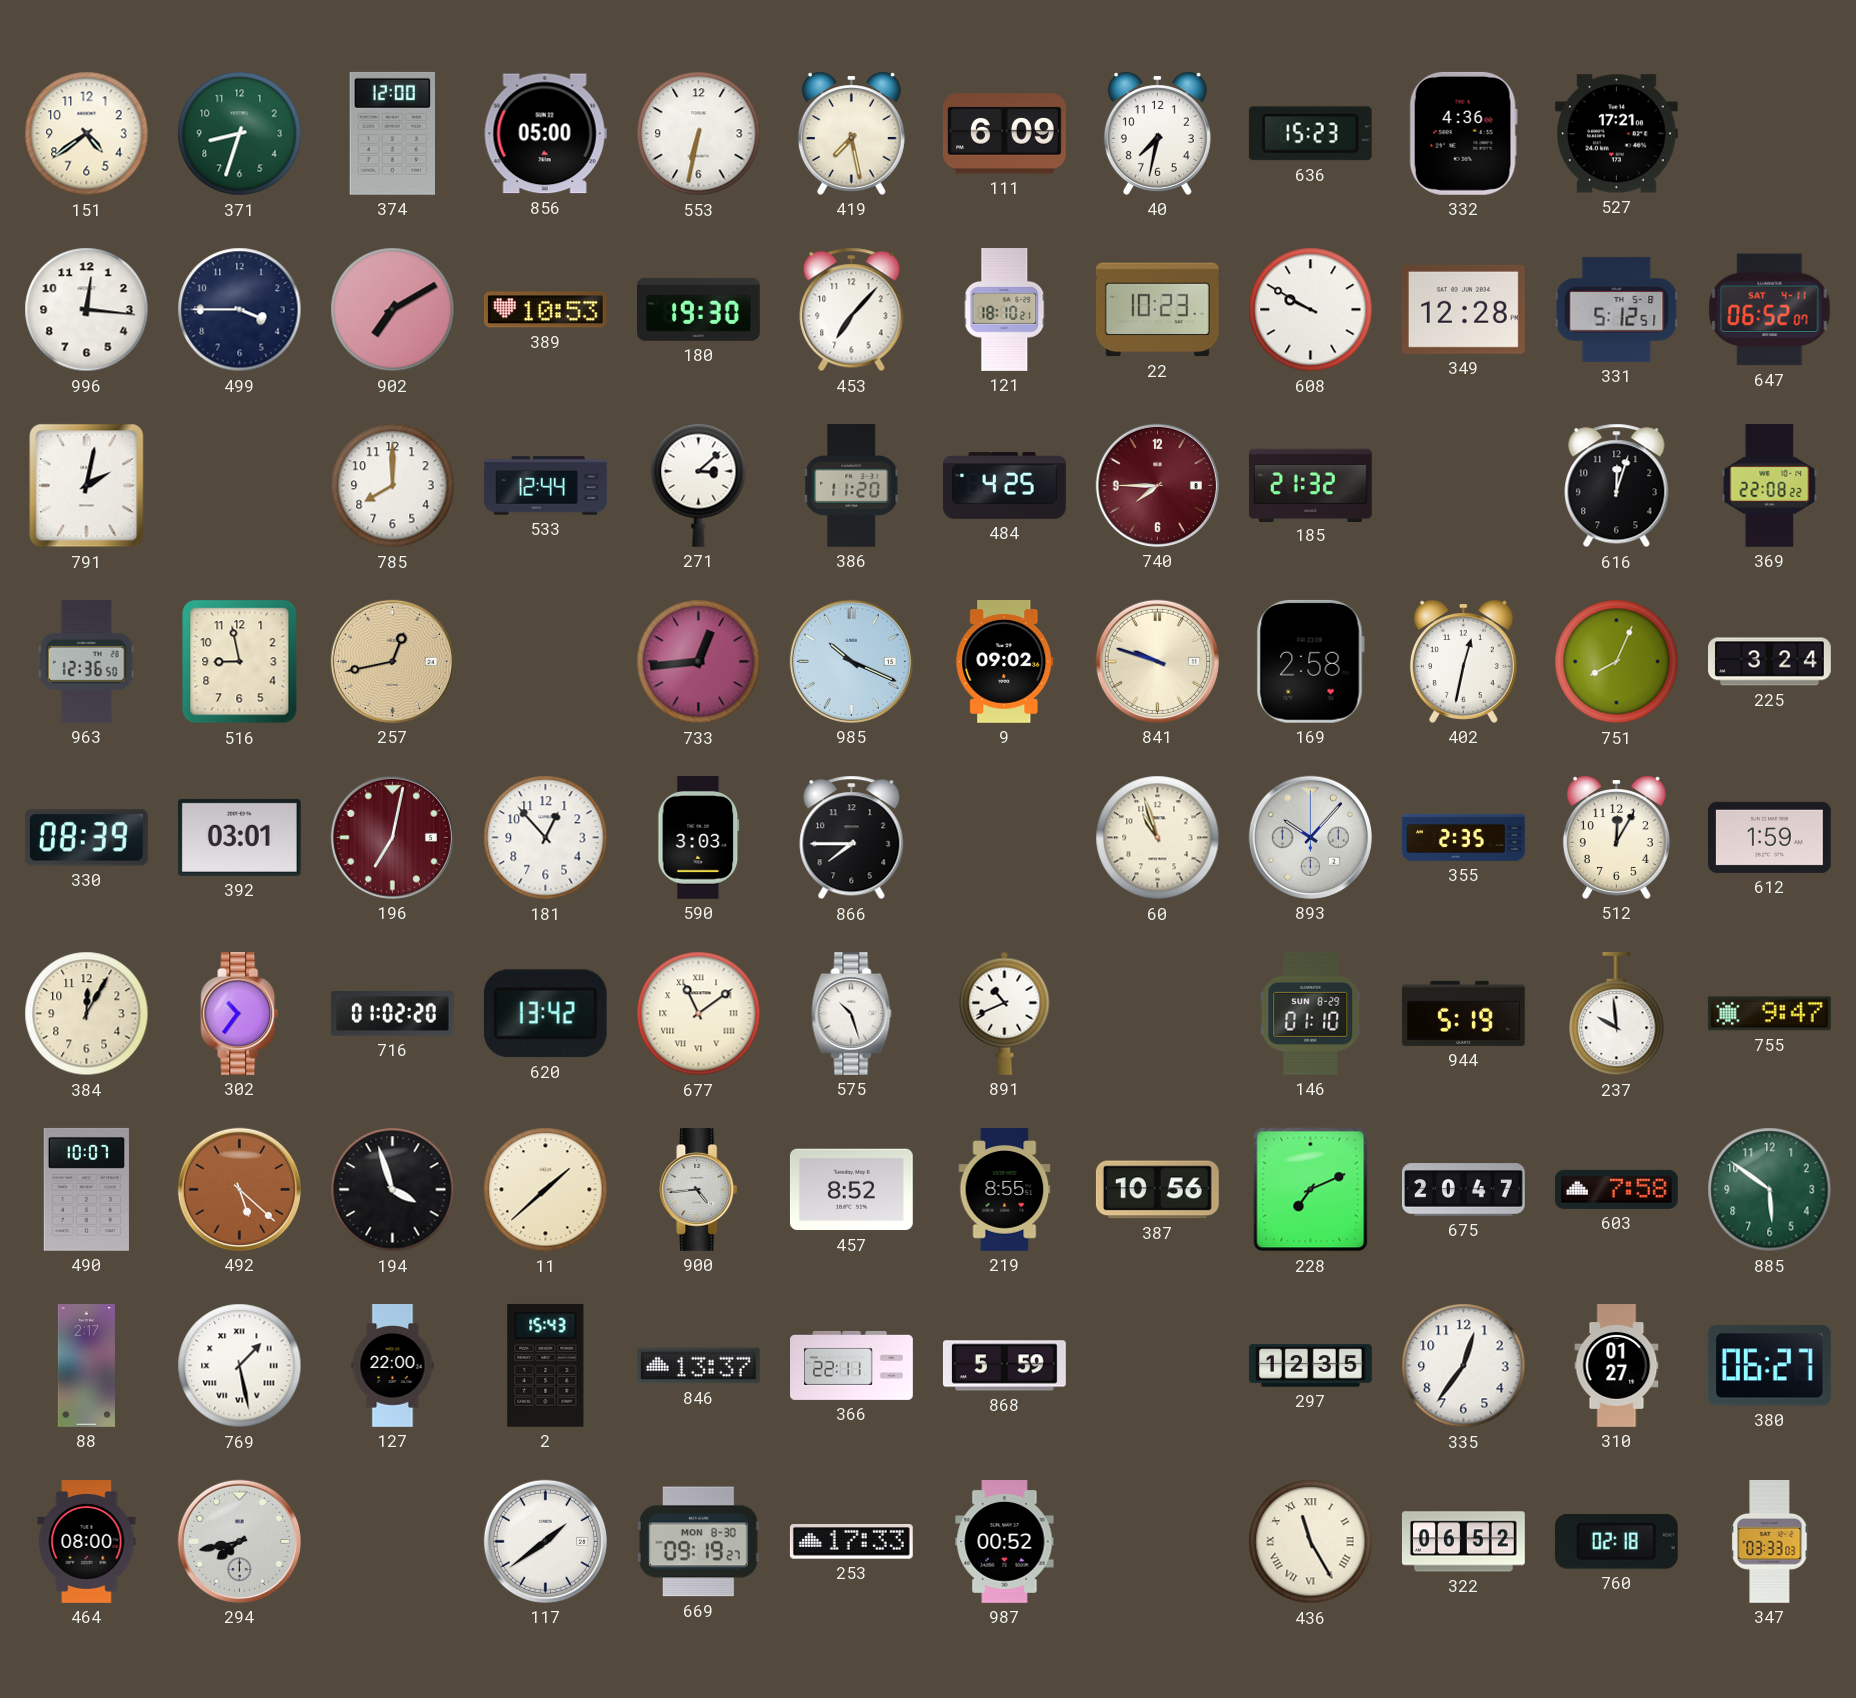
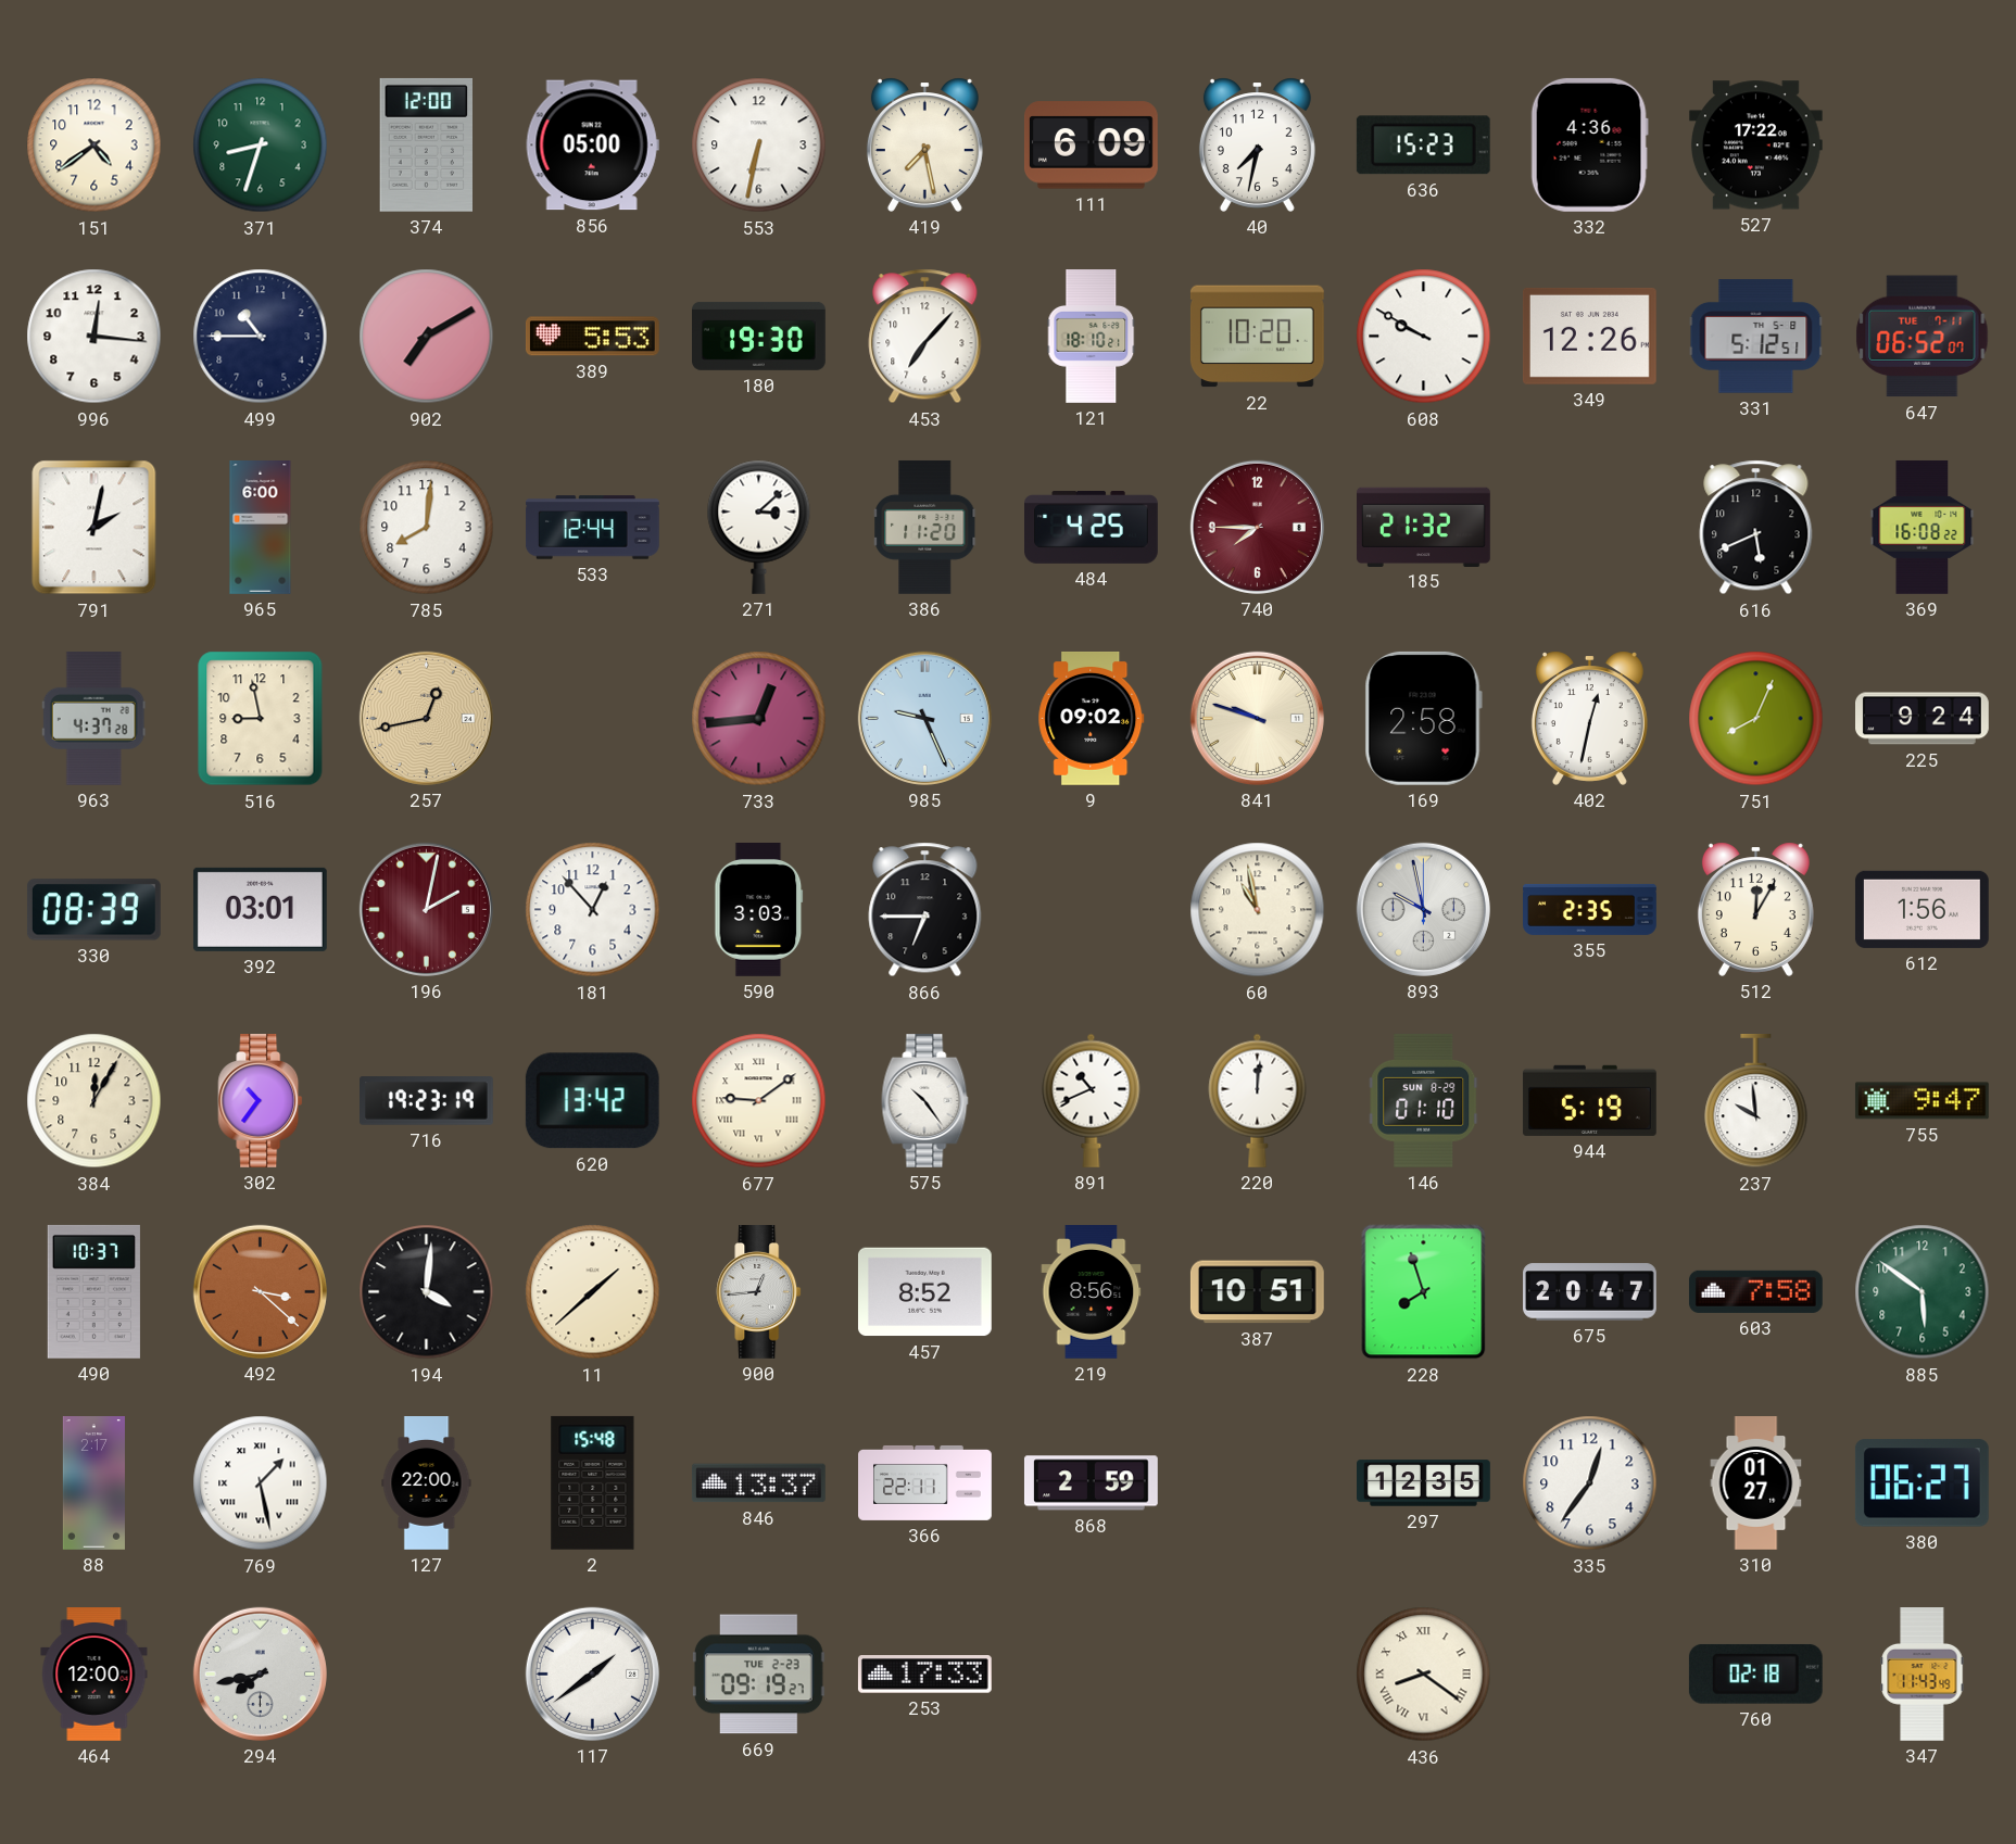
527: 17:21 -> 17:22
499: 3:45 -> 10:45
389: 10:53 -> 5:53
22: 10:23 -> 10:20
349: 12:28 -> 12:26
647 date: SAT 4-11 -> TUE 7-11
965: none -> 6:00
785: 8:00 -> 8:01
616: 12:03 -> 5:41
369: 22:08 -> 16:08
963: 12:36 -> 4:37
985: 10:19 -> 9:26
225: 3:24 -> 9:24
196: 7:02 -> 2:02
866: 7:45 -> 6:45
60: 10:57 -> 10:58
893: 10:07 -> 9:58
612: 1:59 -> 1:56
716: 01:02 -> 19:23
677: 11:09 -> 9:09
575: 10:27 -> 10:24
220: none -> 12:01
490: 10:07 -> 10:37
492: 5:22 -> 3:22
194: 3:57 -> 4:01
900: 4:44 -> 12:44
219: 8:55 -> 8:56
387: 10:56 -> 10:51
228: 7:11 -> 7:57
2: 15:43 -> 15:48
868: 5:59 -> 2:59
464: 08:00 -> 12:00
669 date: MON 8-30 -> TUE 2-23
987: 00:52 -> none
436: 11:25 -> 8:21
322: 06:52 -> none
347: 03:33 -> 11:43
